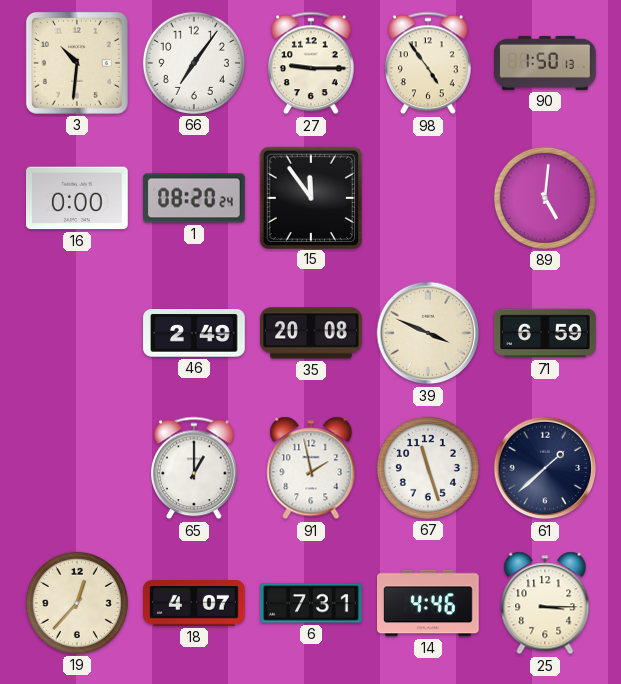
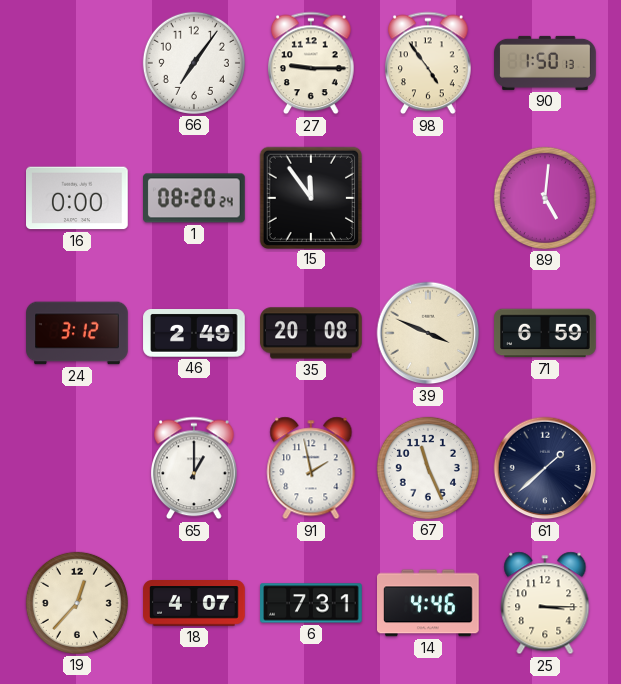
3: 10:31 -> none
24: none -> 3:12
67: 11:27 -> 11:26
